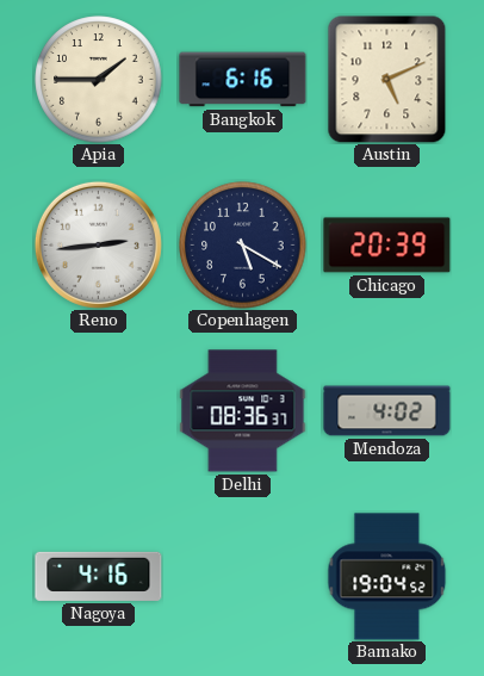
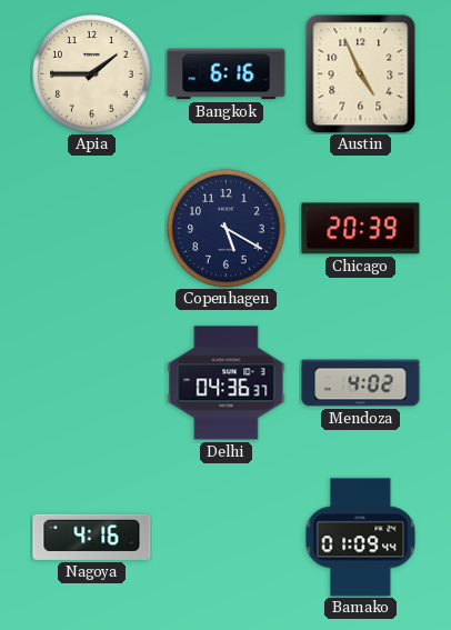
Austin: 5:11 -> 4:56
Reno: 2:44 -> none
Delhi: 08:36 -> 04:36
Bamako: 19:04 -> 01:09
